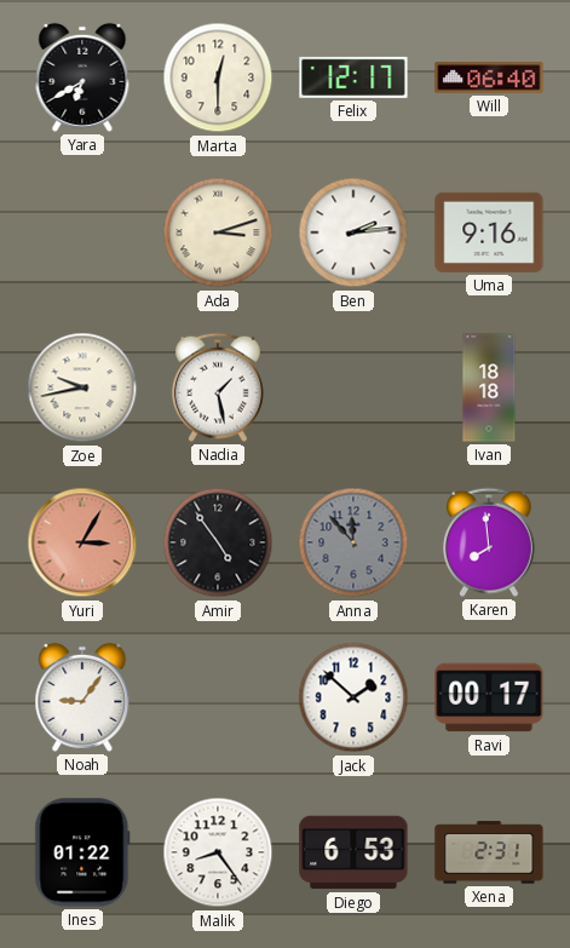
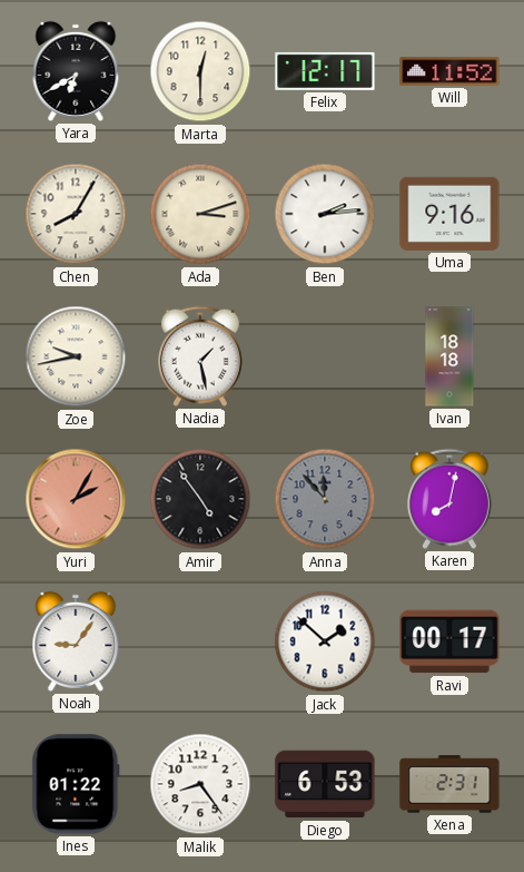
Will: 06:40 -> 11:52
Chen: none -> 8:05
Yuri: 3:05 -> 2:05
Karen: 7:59 -> 8:02
